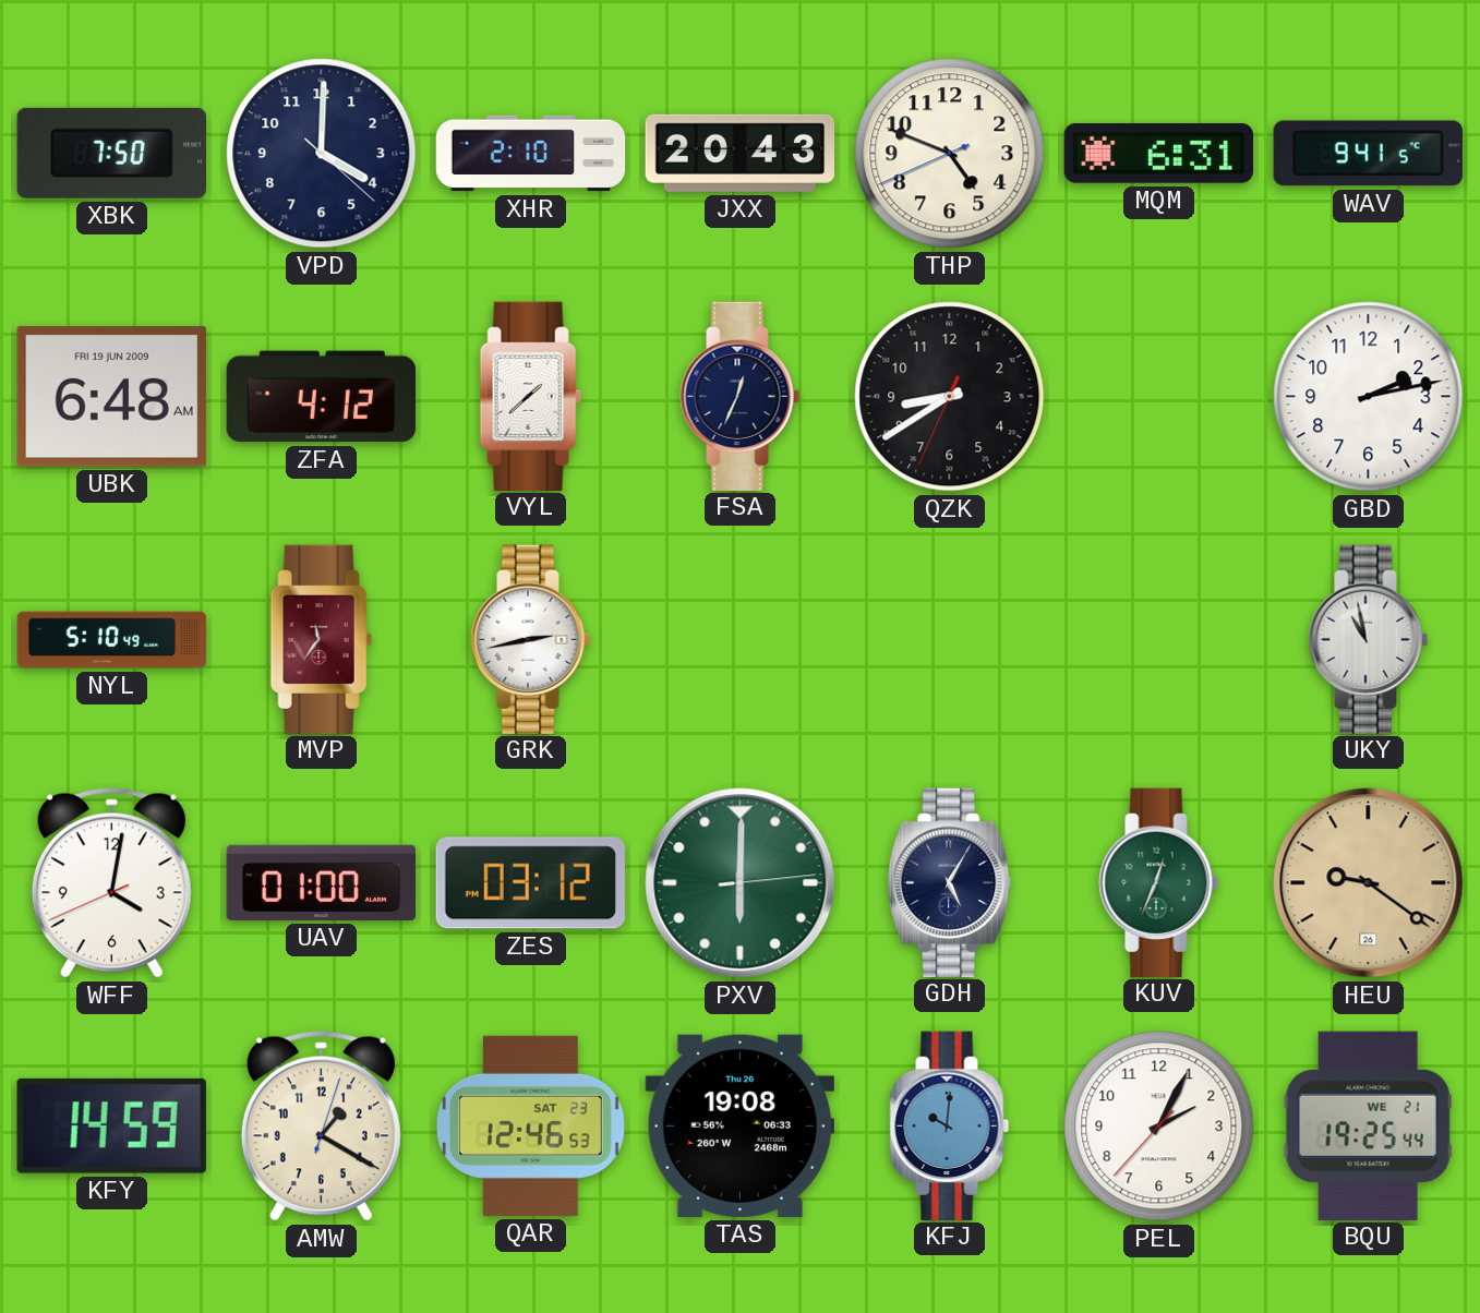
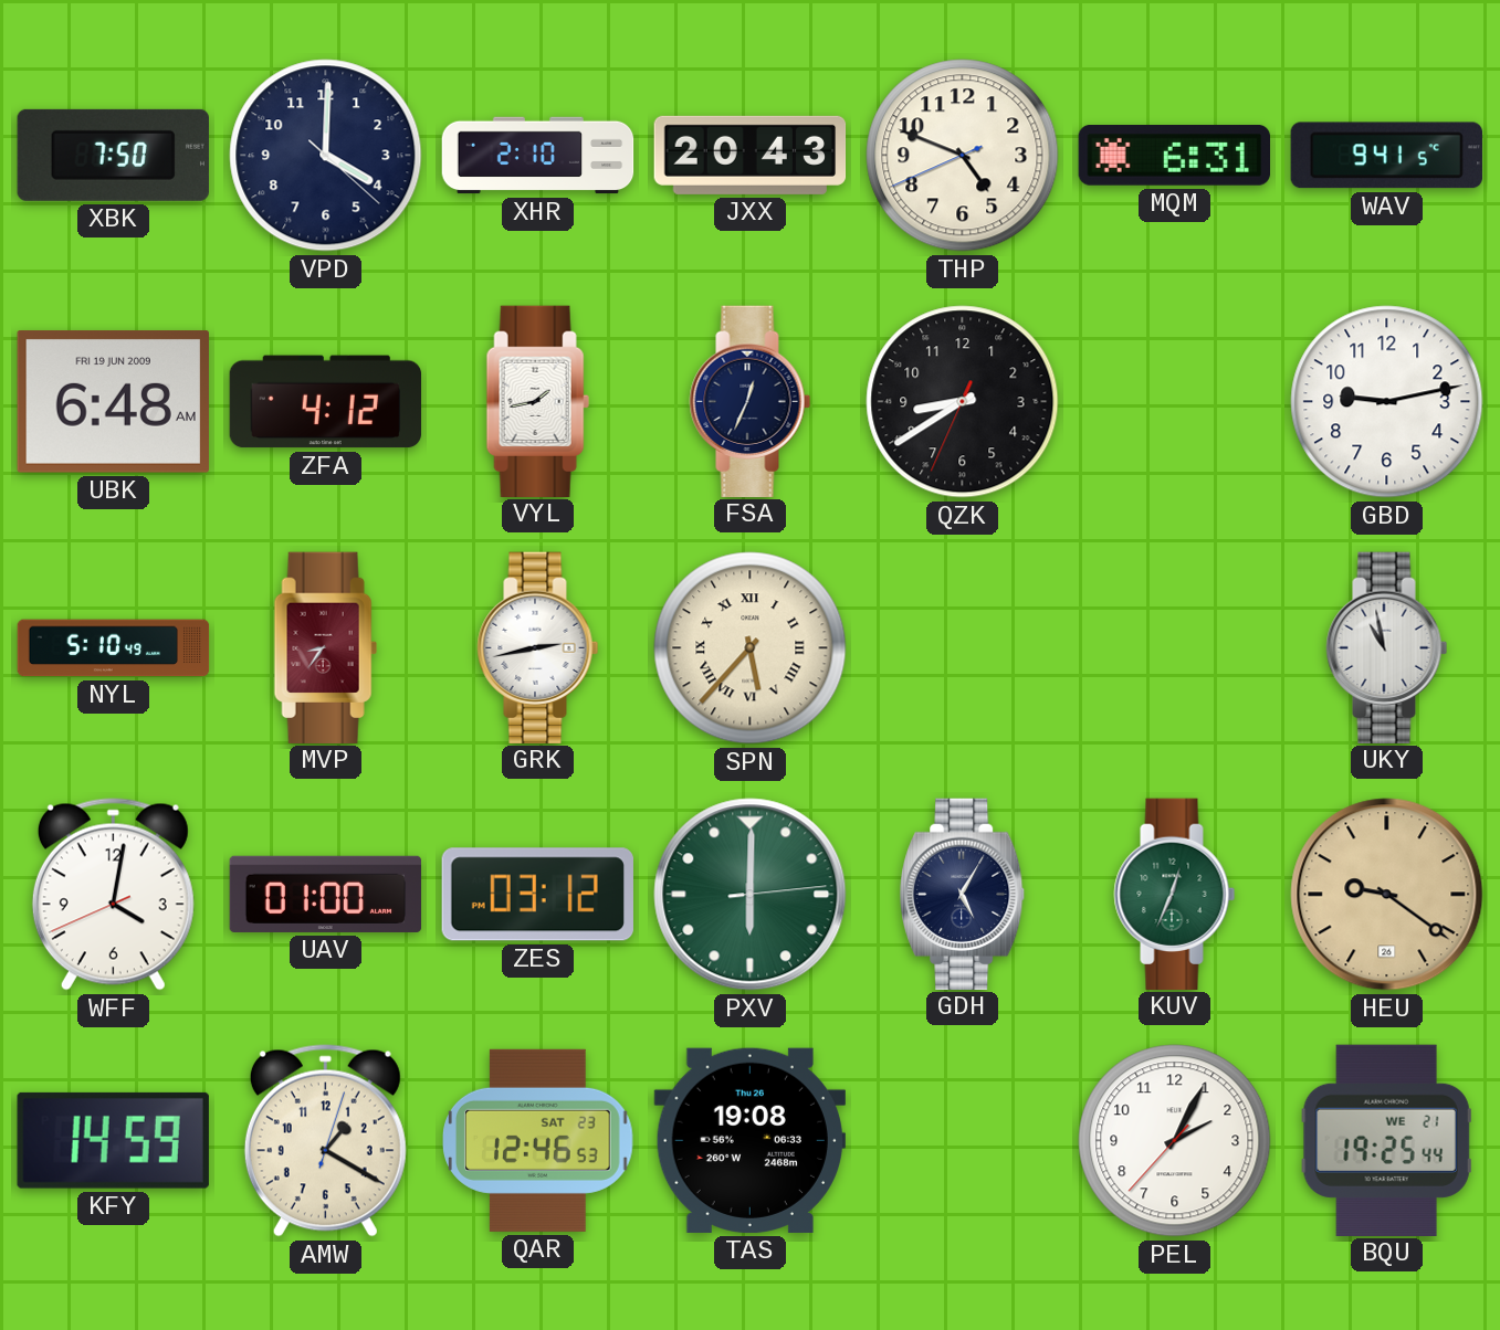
VYL: 1:38 -> 1:43
GBD: 2:13 -> 9:13
MVP: 11:36 -> 8:36
SPN: none -> 5:37
KFJ: 10:01 -> none
